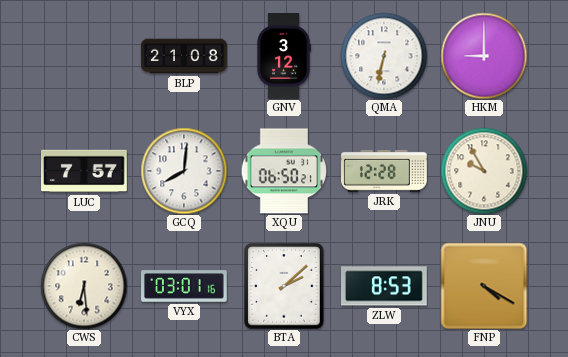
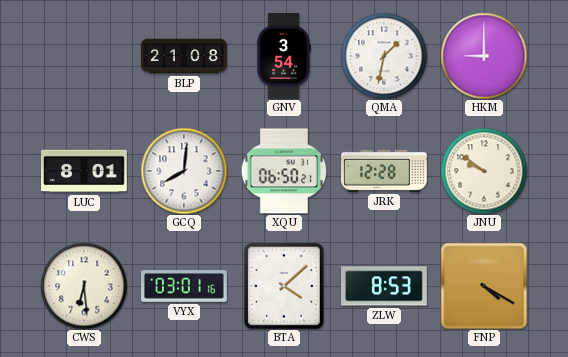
GNV: 3:12 -> 3:54
QMA: 6:32 -> 1:32
LUC: 7:57 -> 8:01
JNU: 9:55 -> 9:51
BTA: 2:08 -> 4:08
